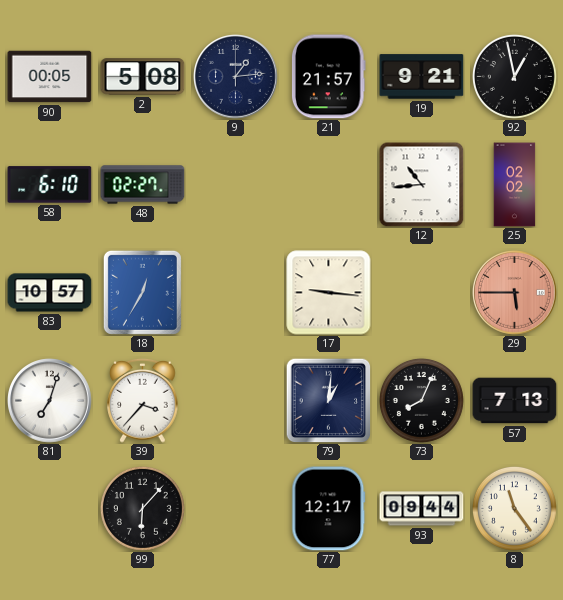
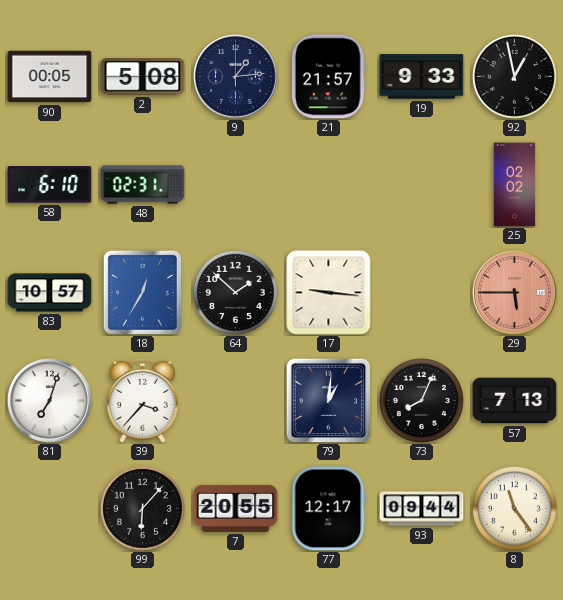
19: 9:21 -> 9:33
48: 02:27 -> 02:31
12: 10:44 -> none
64: none -> 1:52
7: none -> 20:55
